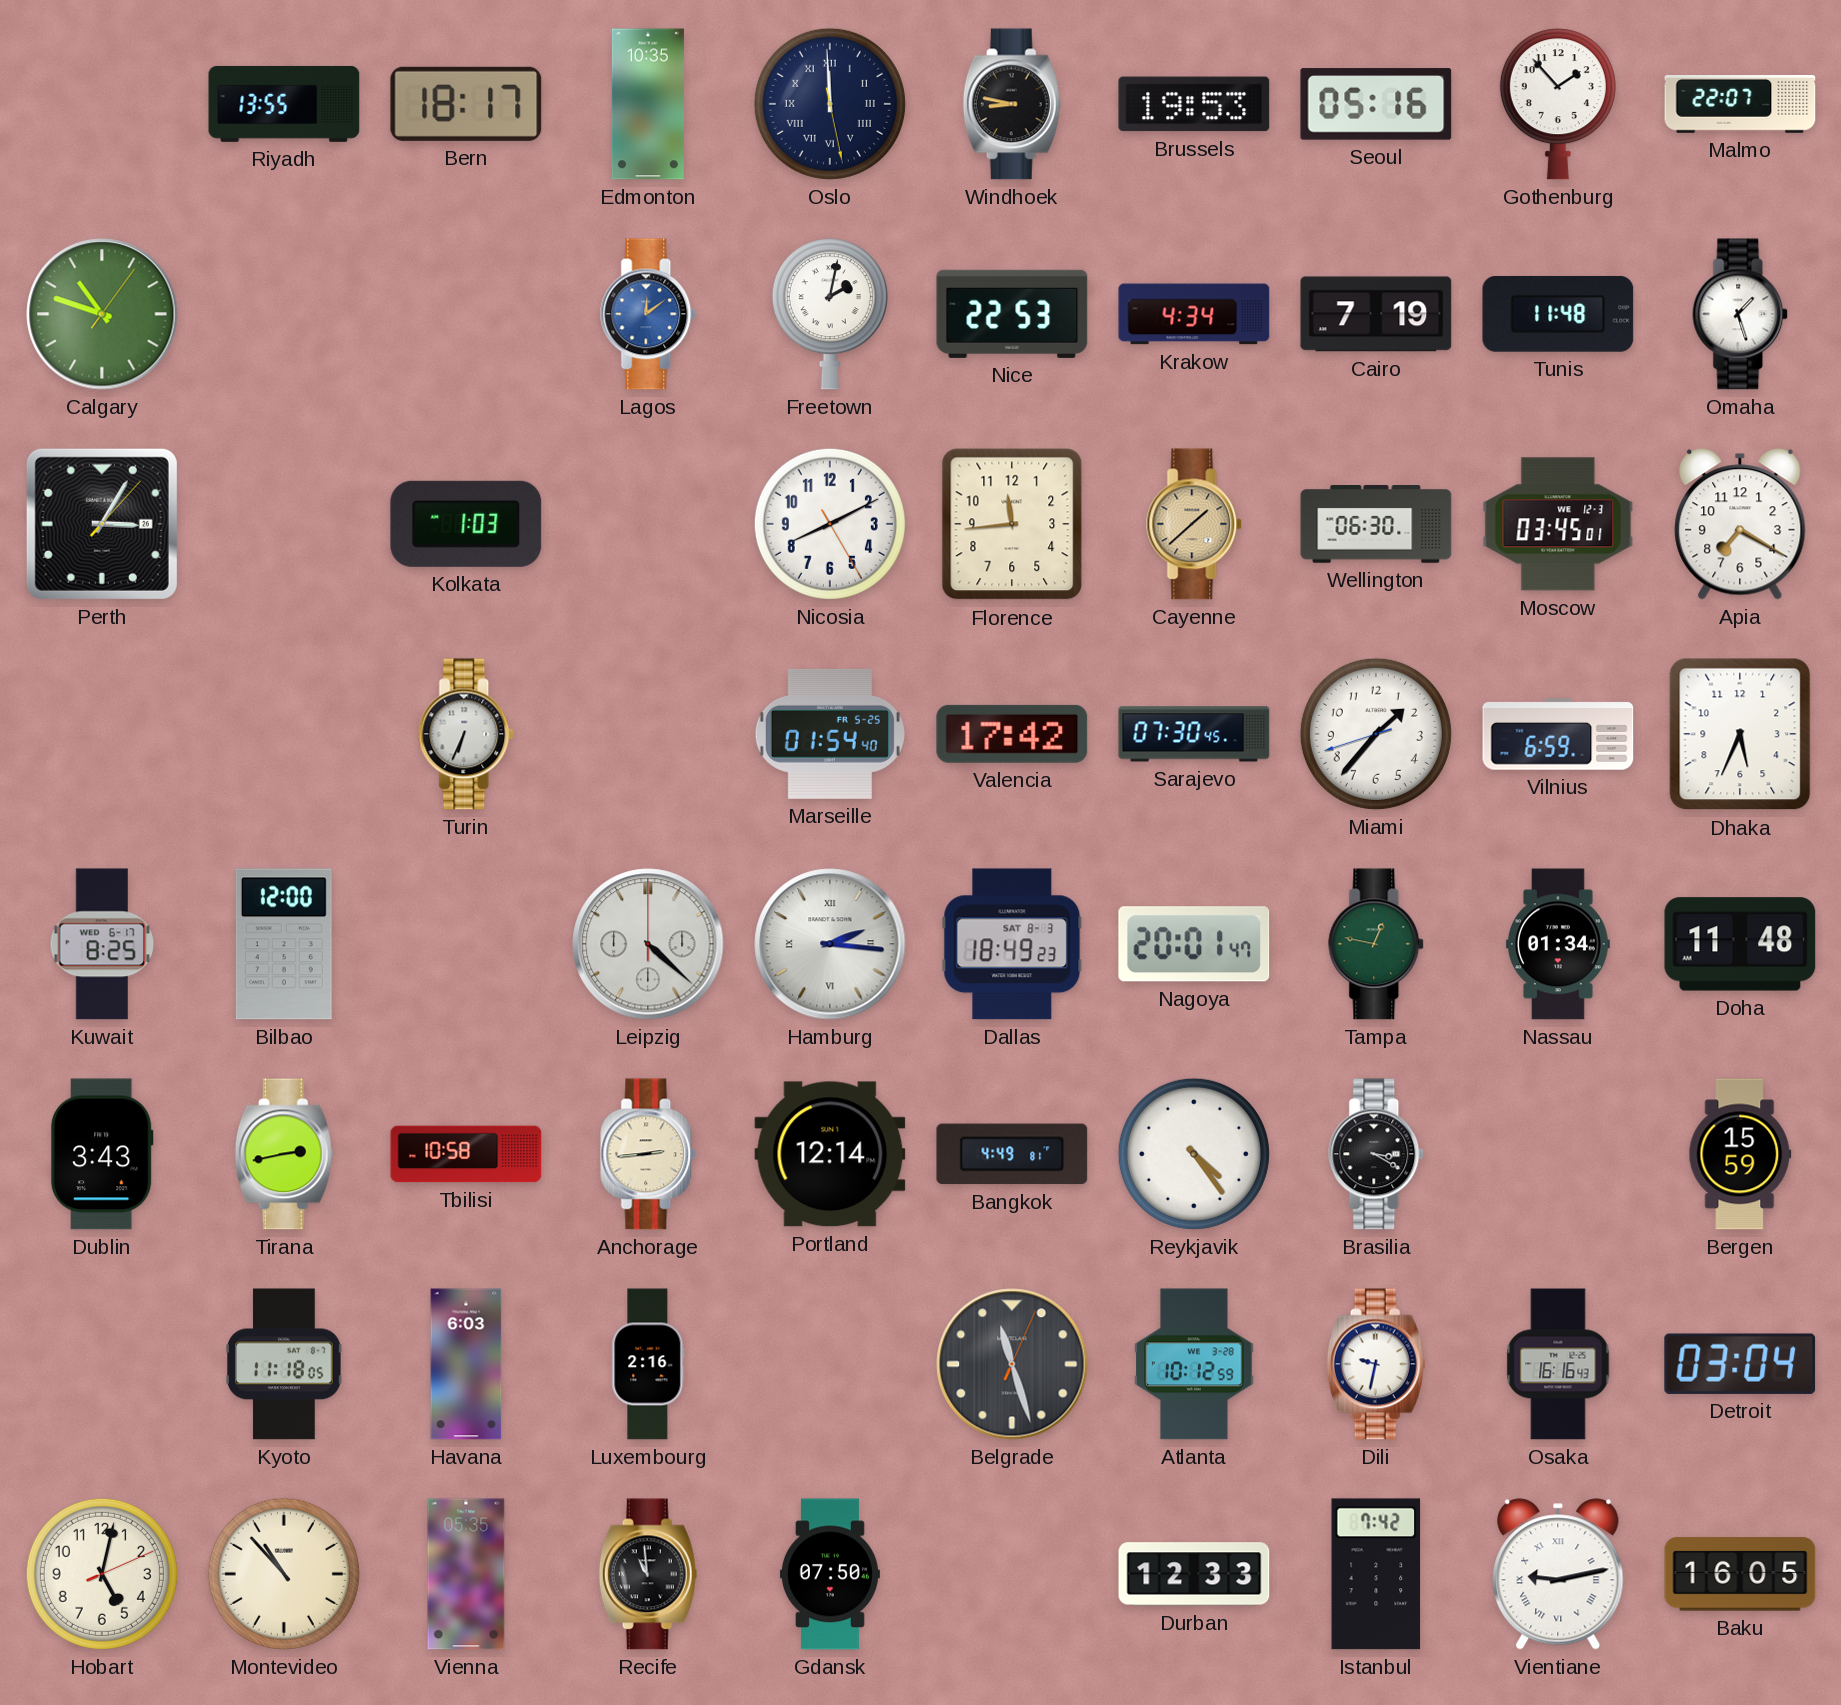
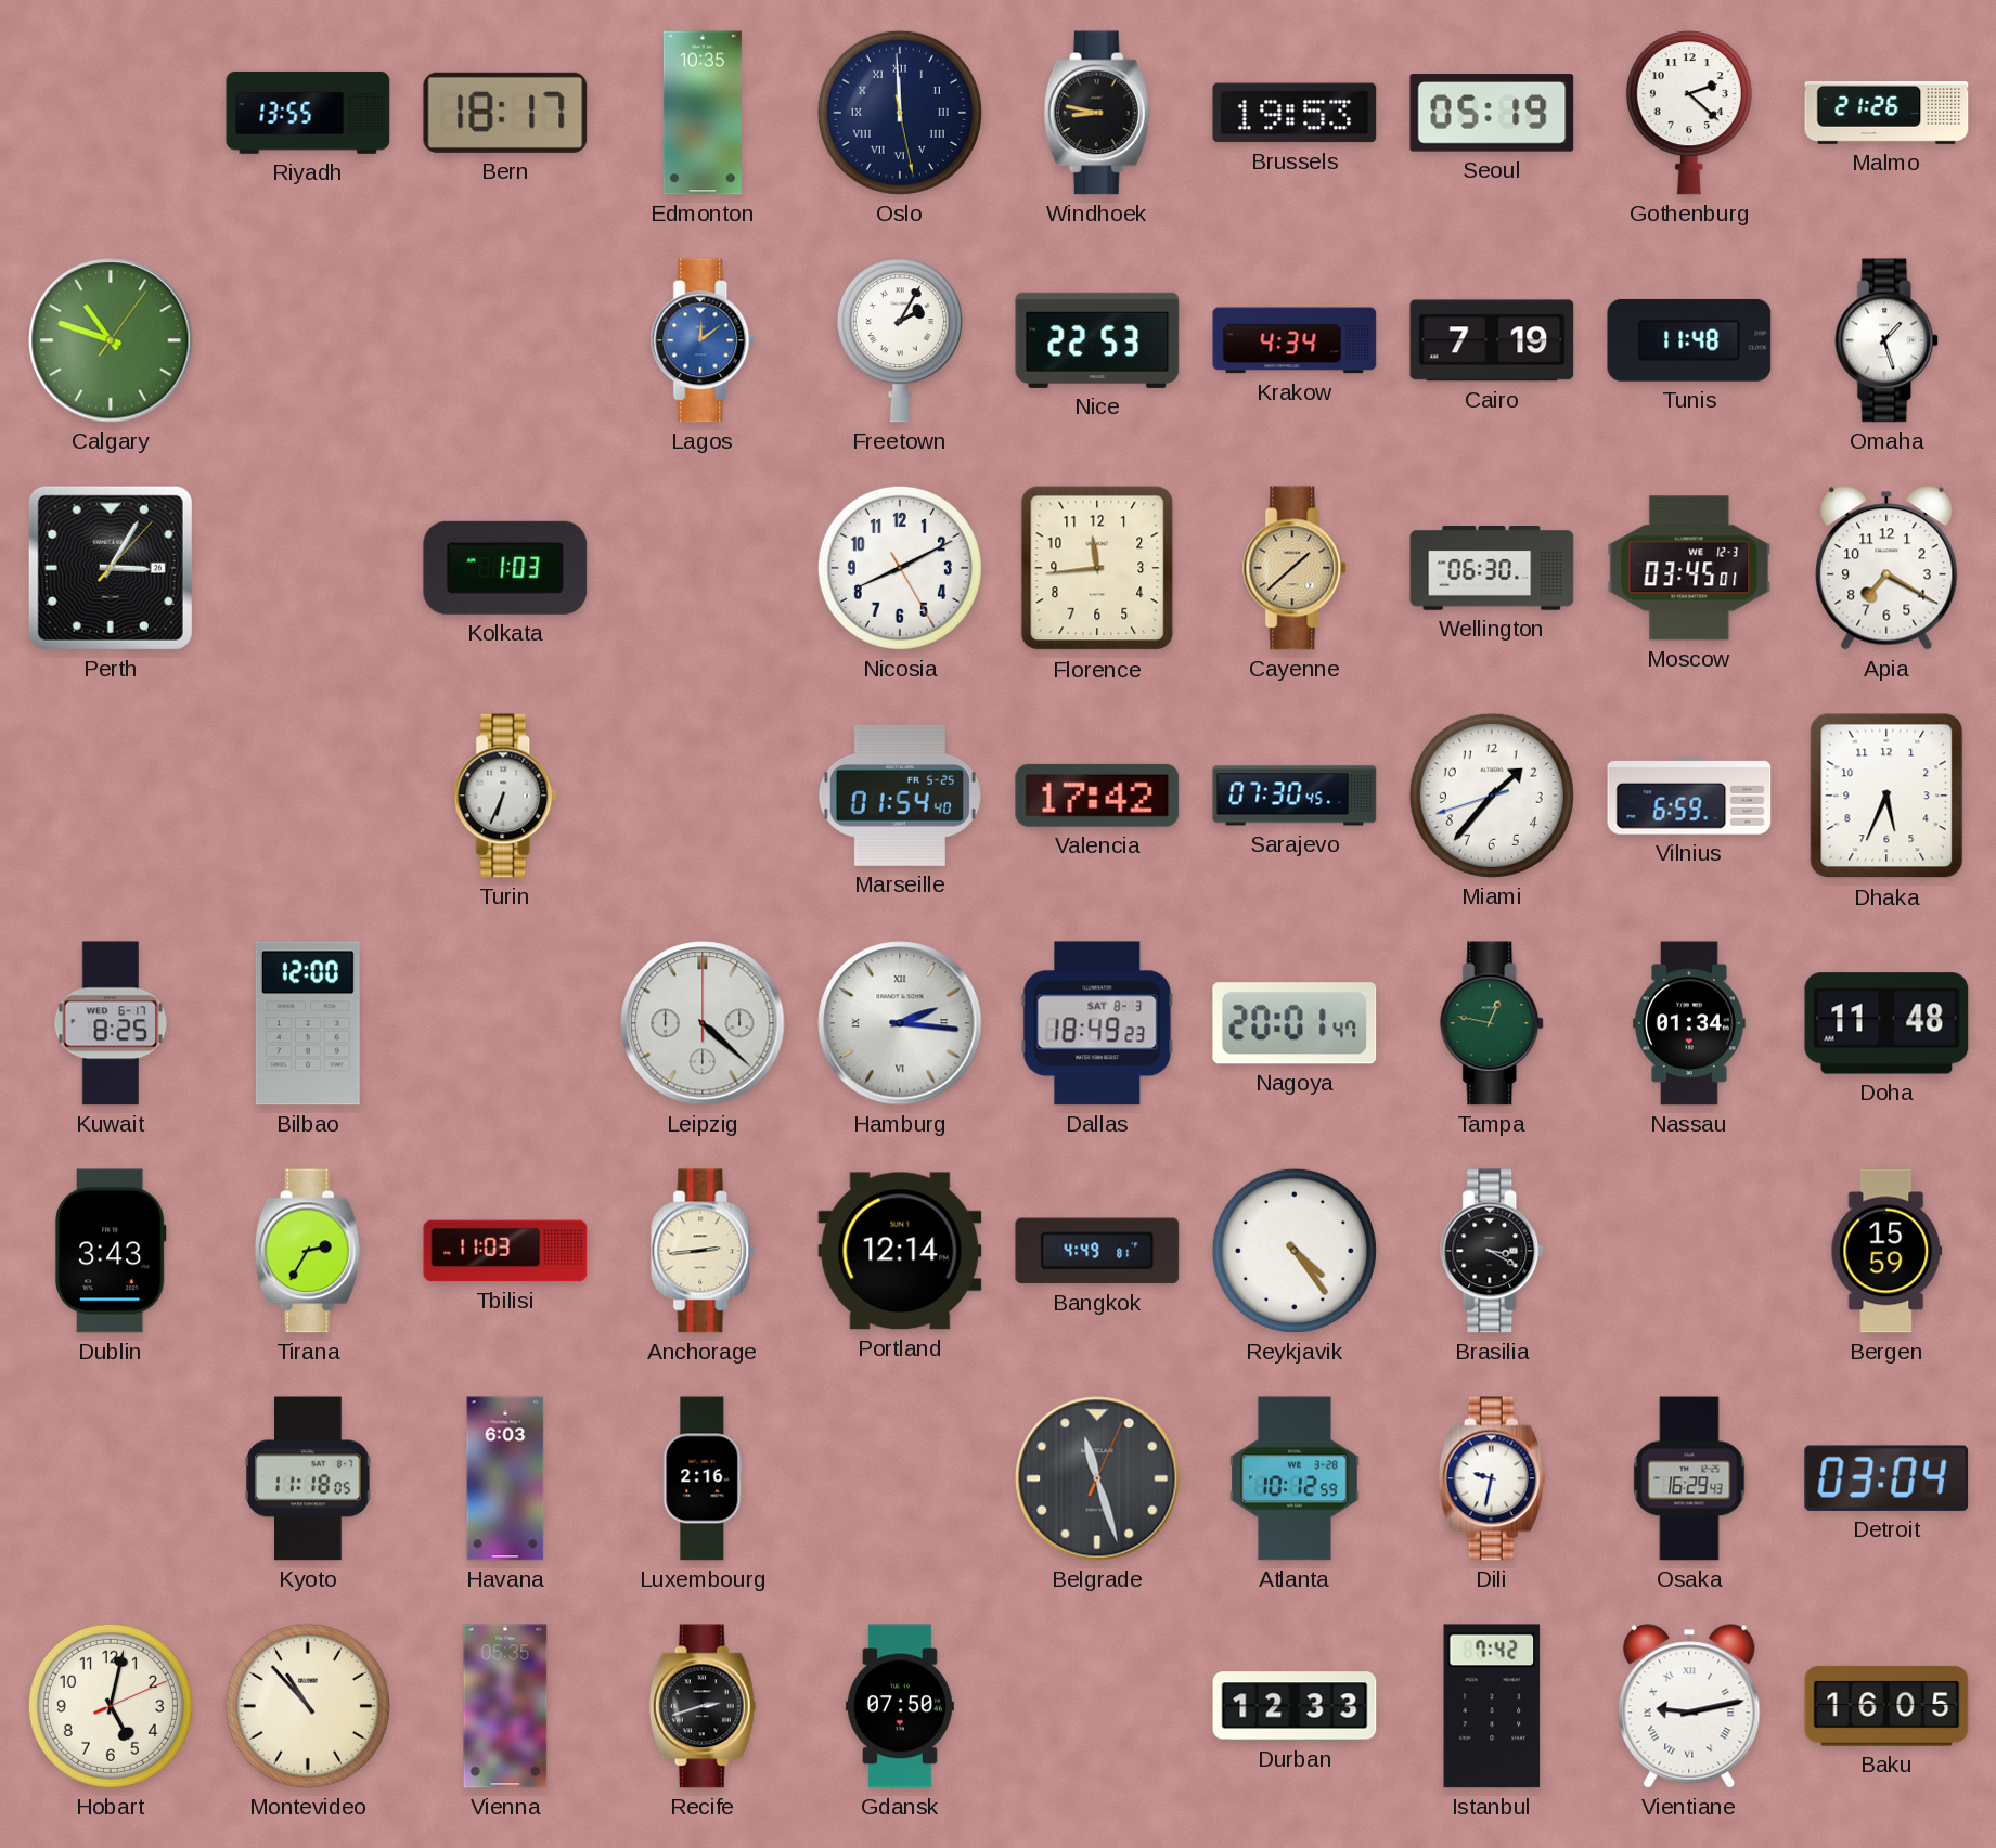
Seoul: 05:16 -> 05:19
Gothenburg: 1:53 -> 2:22
Malmo: 22:07 -> 21:26
Freetown: 2:02 -> 2:05
Tirana: 2:43 -> 2:35
Tbilisi: 10:58 -> 11:03
Osaka: 16:16 -> 16:29
Recife: 10:59 -> 2:42
